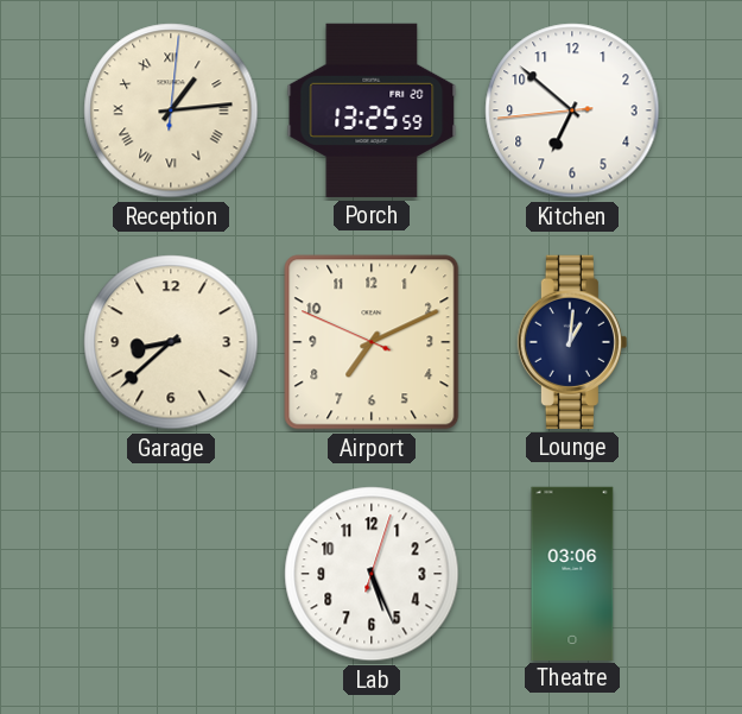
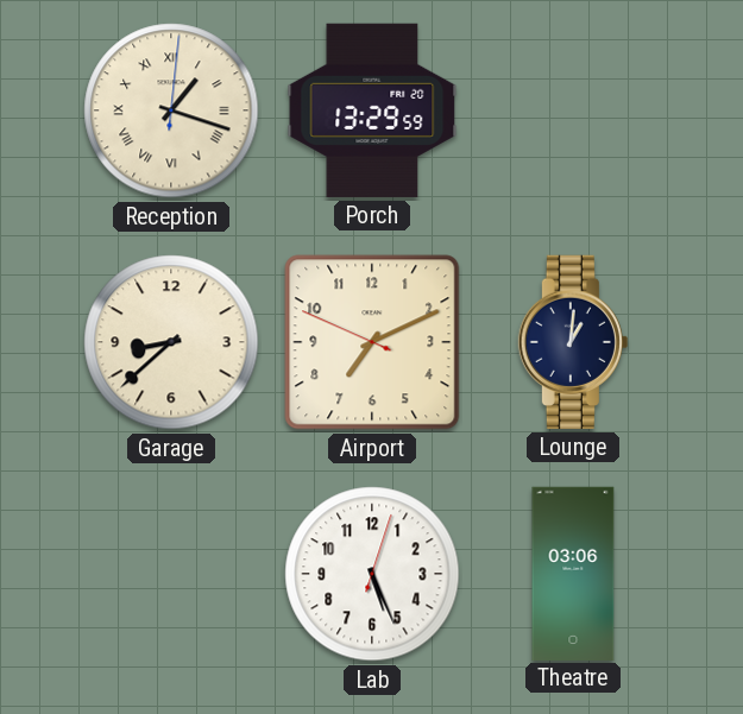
Reception: 1:14 -> 1:18
Porch: 13:25 -> 13:29
Kitchen: 6:51 -> none
